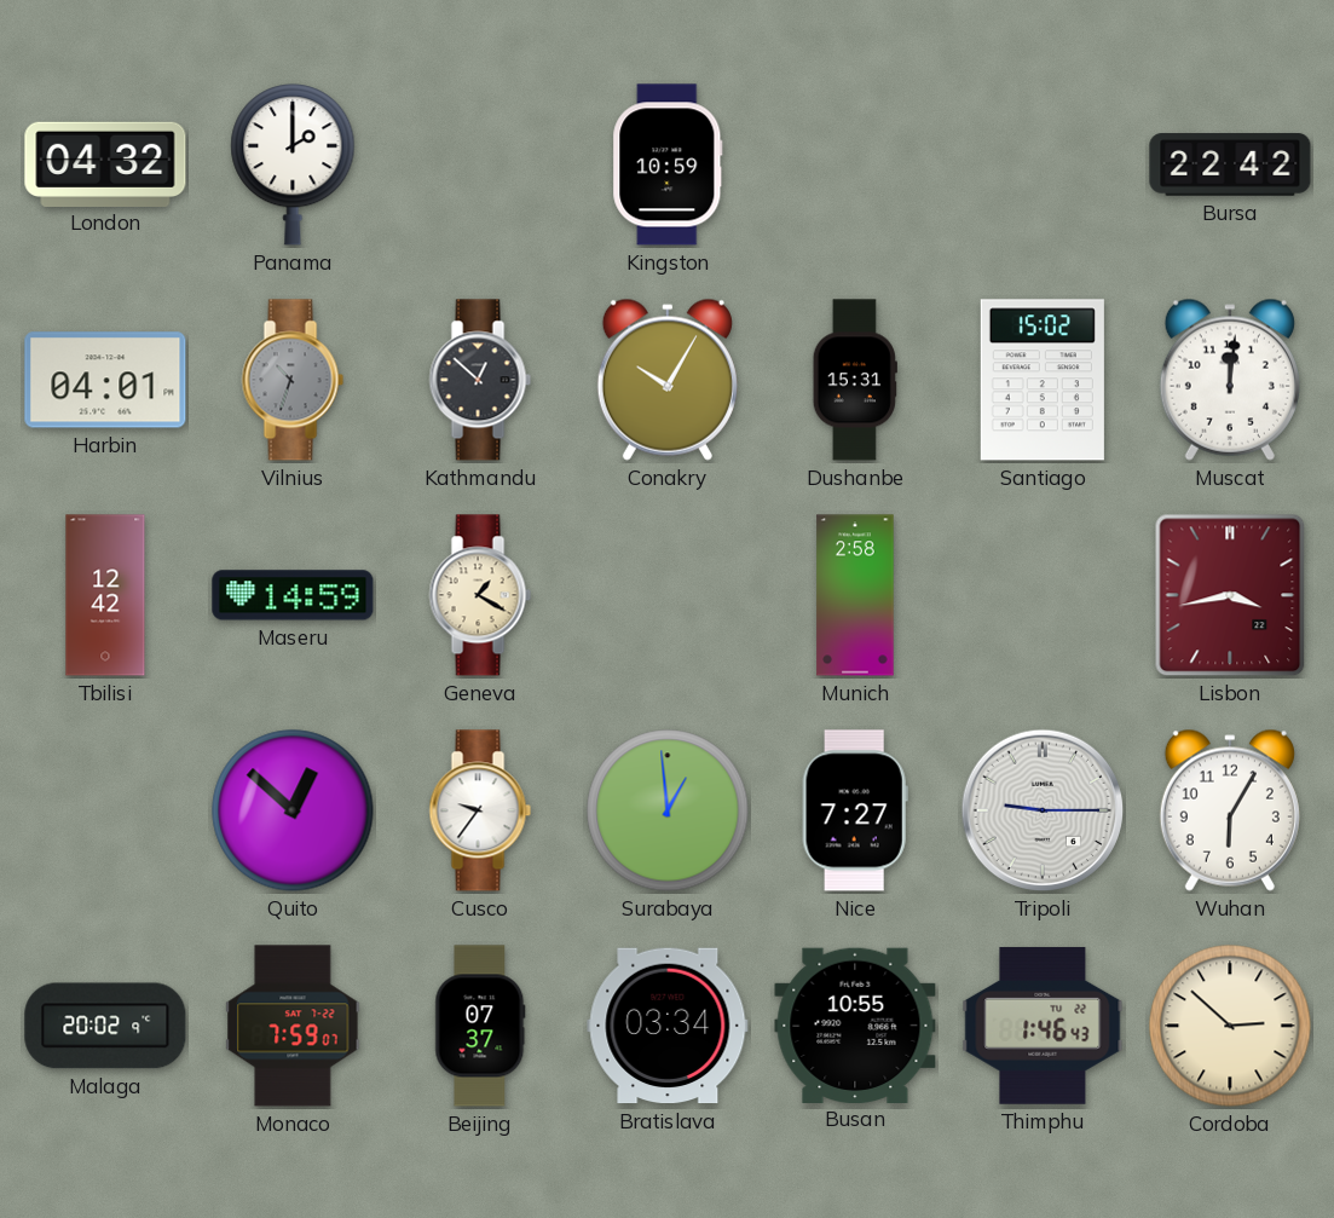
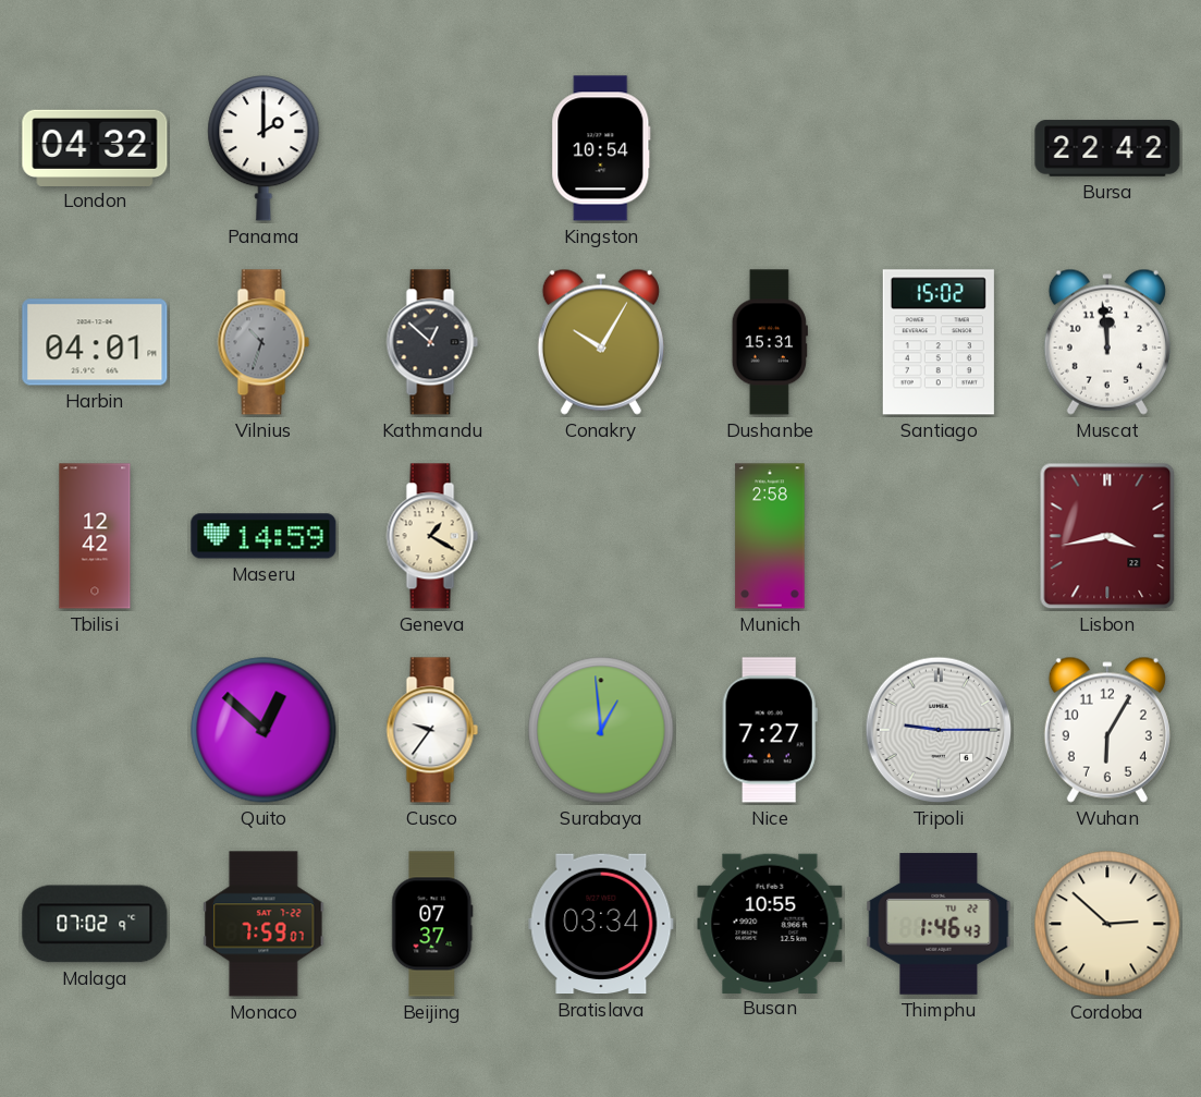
Kingston: 10:59 -> 10:54
Muscat: 12:01 -> 11:59
Malaga: 20:02 -> 07:02
